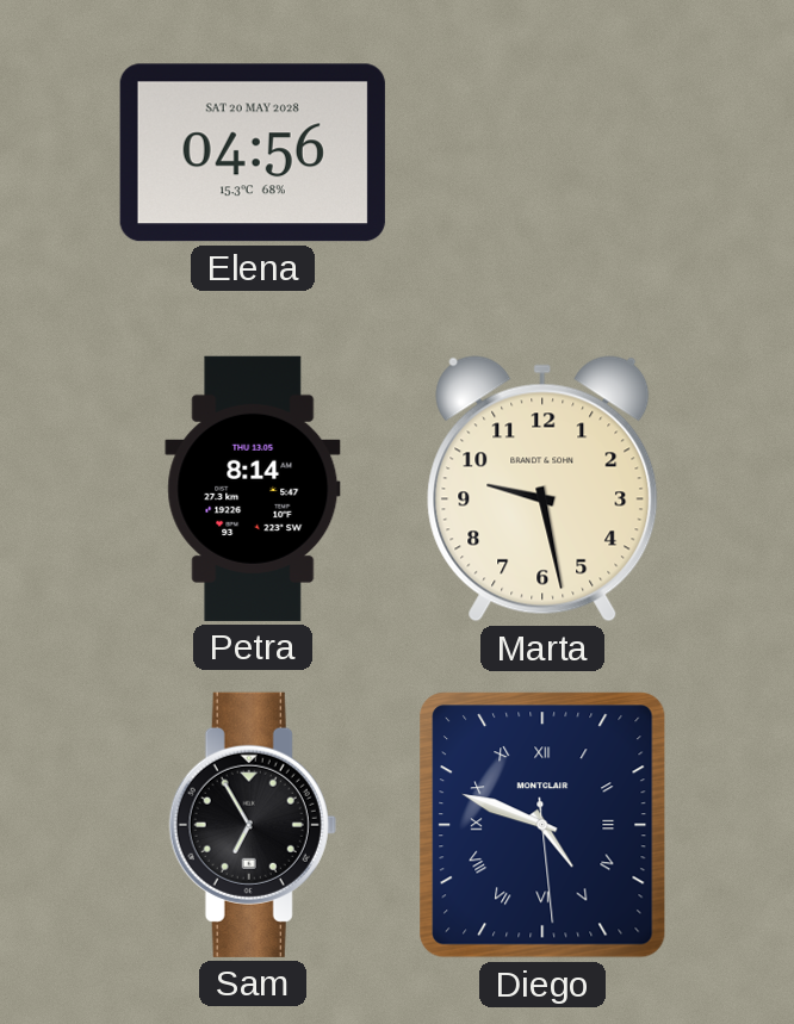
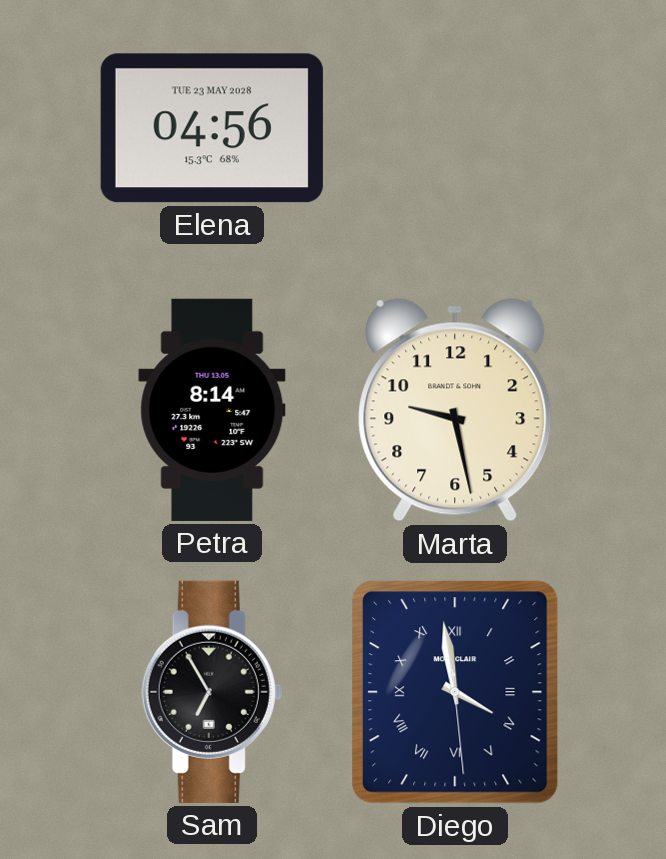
Elena date: SAT 20 MAY 2028 -> TUE 23 MAY 2028
Diego: 4:48 -> 3:58
